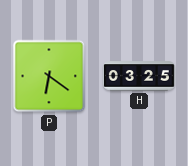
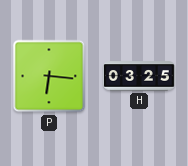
P: 6:21 -> 6:16
